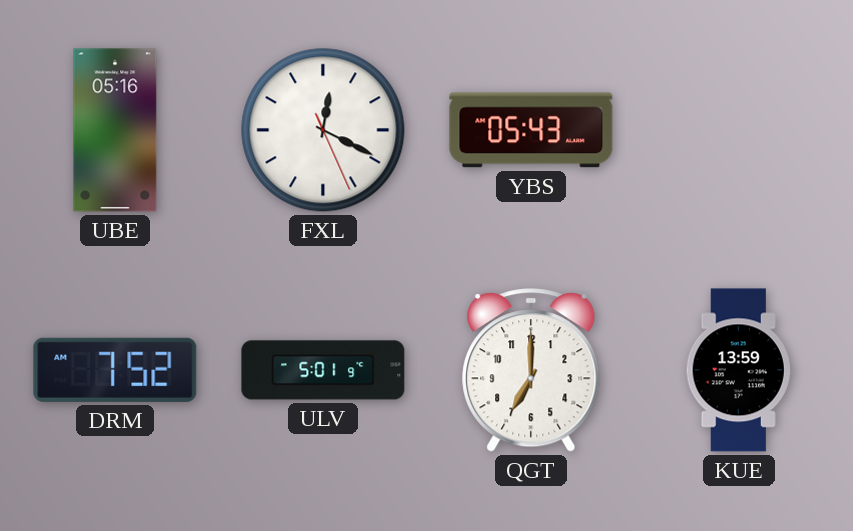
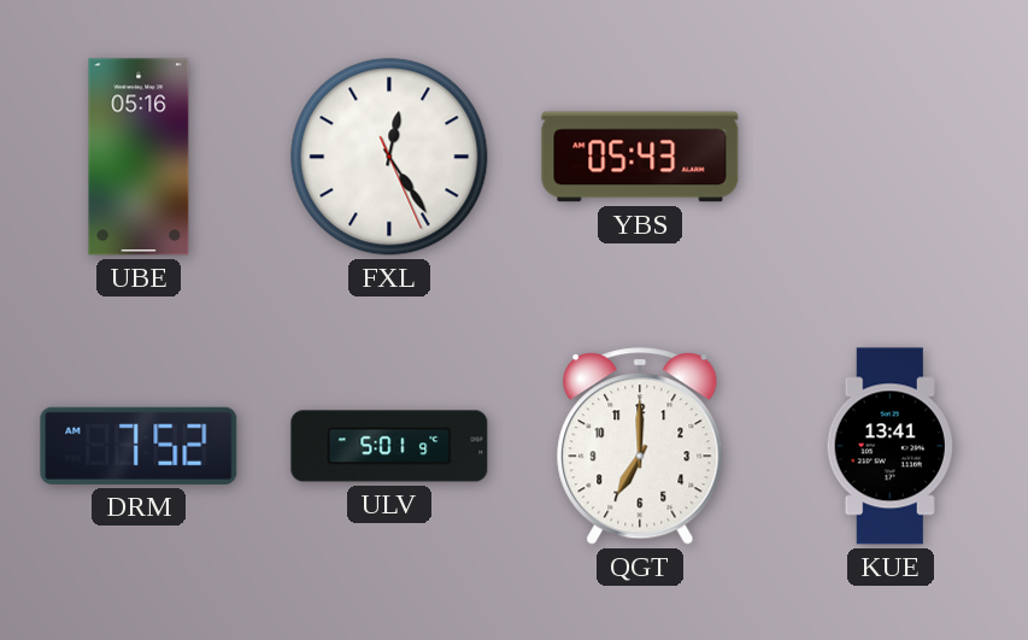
FXL: 12:19 -> 12:24
KUE: 13:59 -> 13:41
